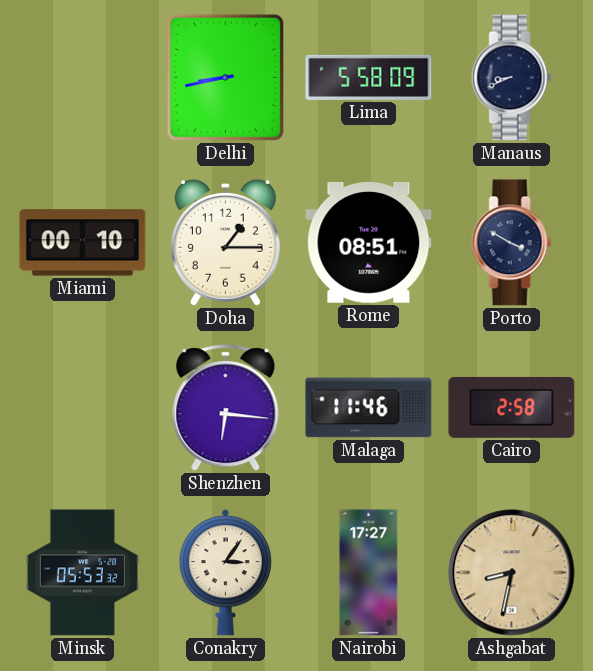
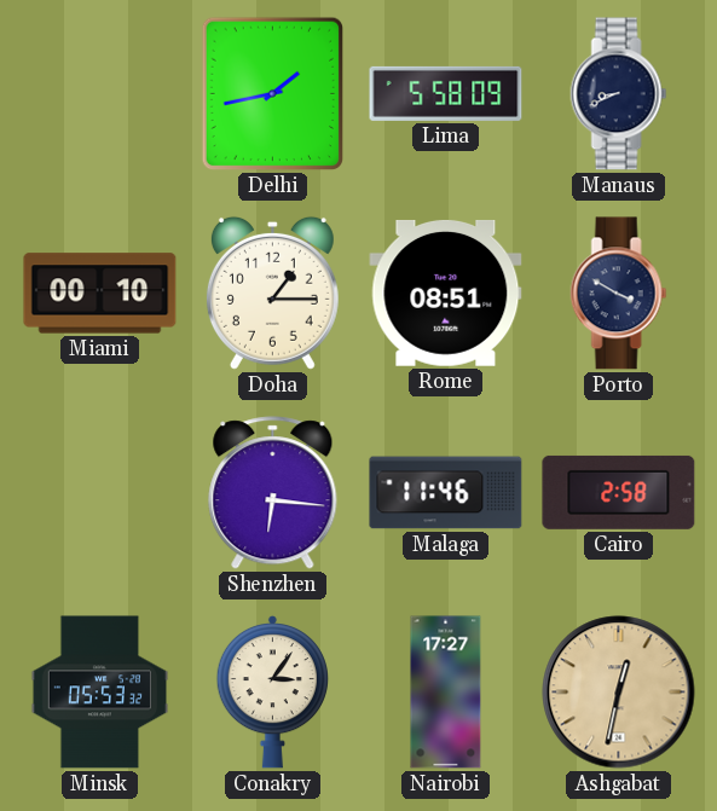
Delhi: 8:43 -> 1:43
Ashgabat: 8:32 -> 12:32
